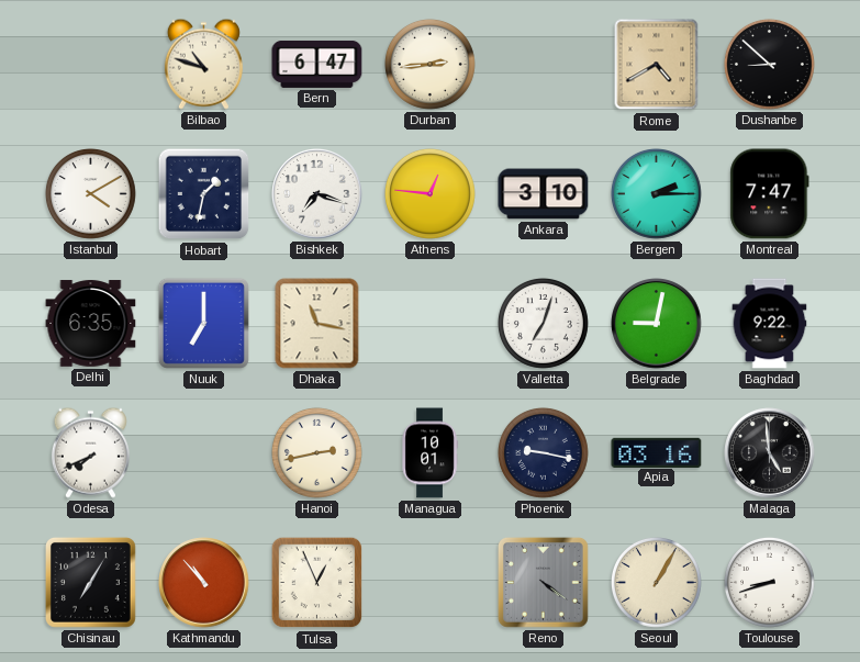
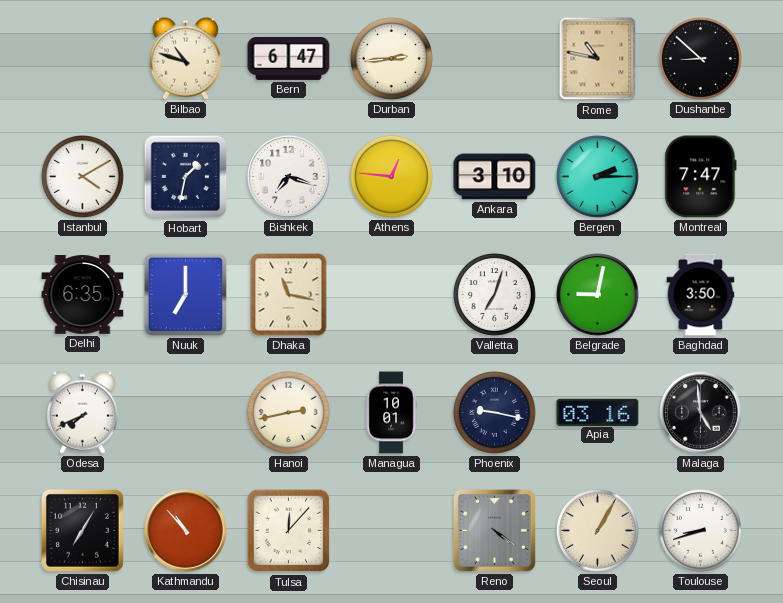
Rome: 4:40 -> 10:47
Baghdad: 9:22 -> 3:50
Tulsa: 12:56 -> 12:07
